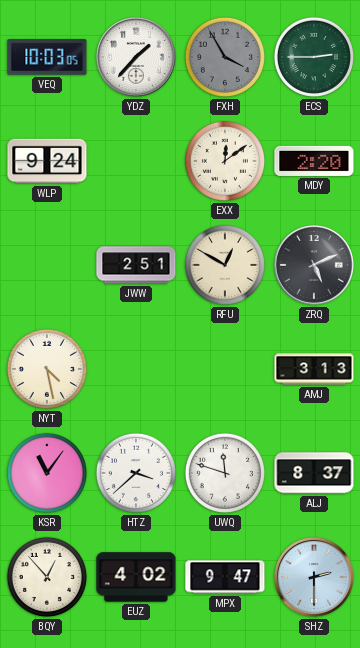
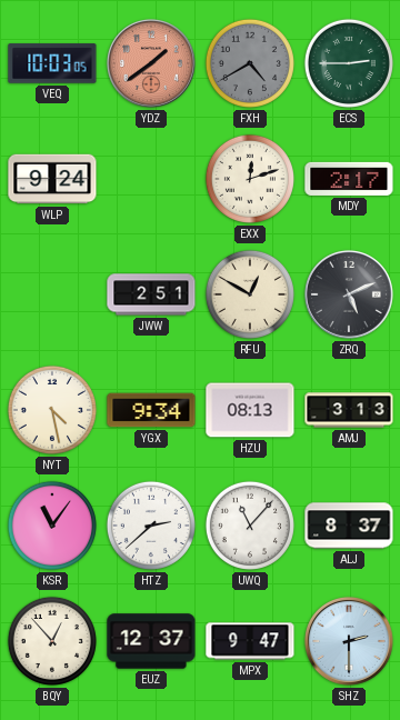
YDZ: 1:37 -> 1:39
YDZ dial: white -> salmon
FXH: 3:55 -> 4:40
EXX: 12:09 -> 12:12
MDY: 2:20 -> 2:17
YGX: none -> 9:34
HZU: none -> 08:13
HTZ: 3:38 -> 2:38
UWQ: 11:48 -> 11:07
EUZ: 4:02 -> 12:37
